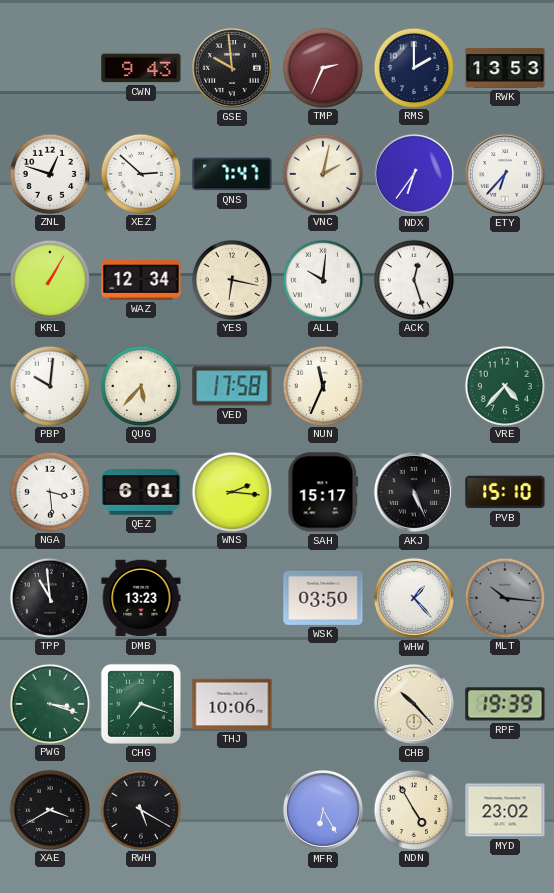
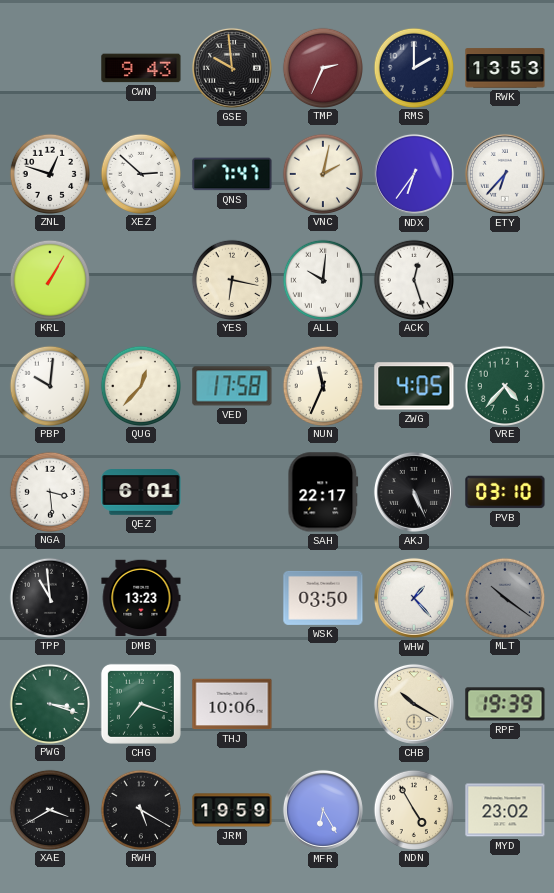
WAZ: 12:34 -> none
QUG: 5:37 -> 12:37
ZWG: none -> 4:05
WNS: 2:16 -> none
SAH: 15:17 -> 22:17
PVB: 15:10 -> 03:10
MLT: 10:16 -> 10:21
CHB: 10:23 -> 10:20
JRM: none -> 19:59
